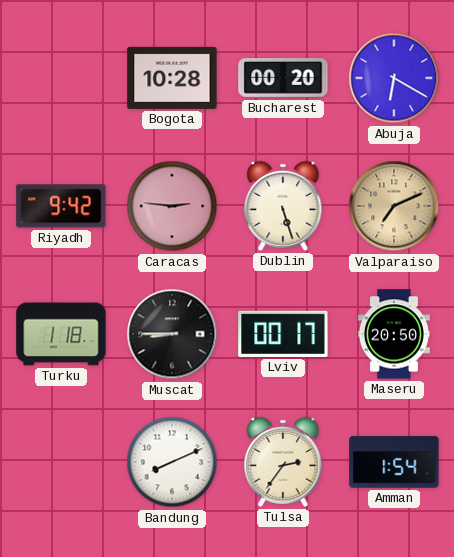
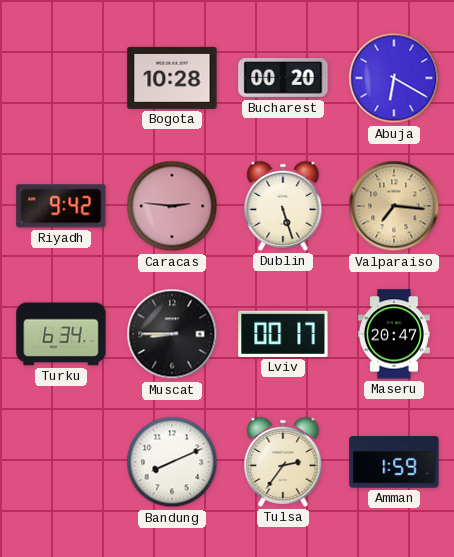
Valparaiso: 7:11 -> 7:16
Turku: 1:18 -> 6:34
Maseru: 20:50 -> 20:47
Amman: 1:54 -> 1:59
